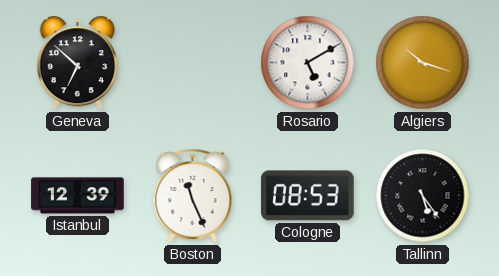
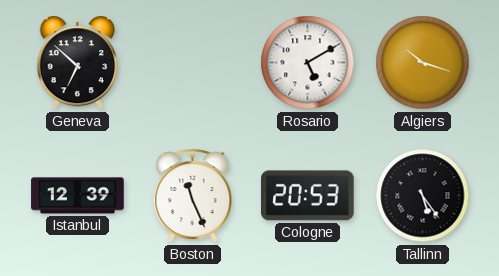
Cologne: 08:53 -> 20:53
